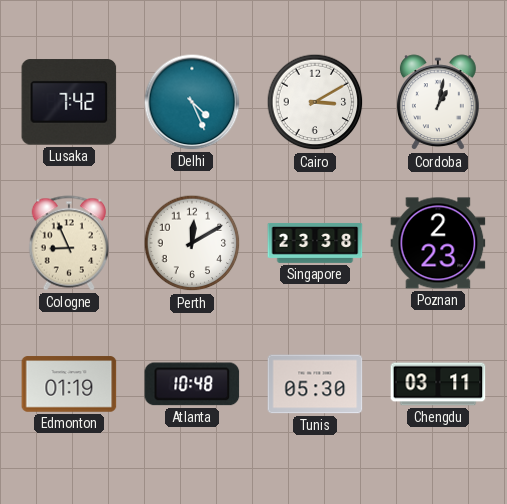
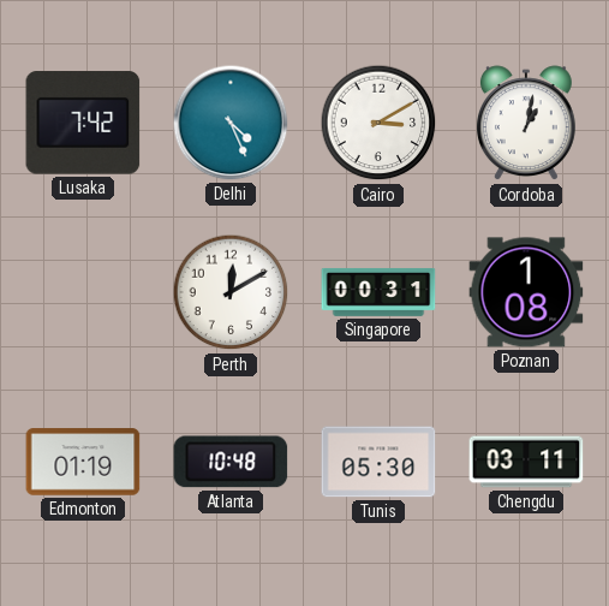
Cologne: 8:56 -> none
Singapore: 23:38 -> 00:31
Poznan: 2:23 -> 1:08
